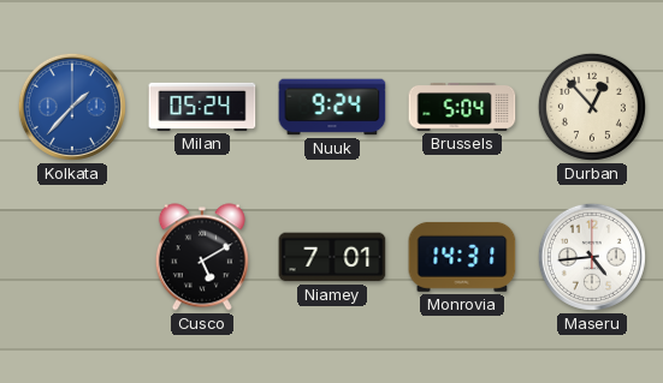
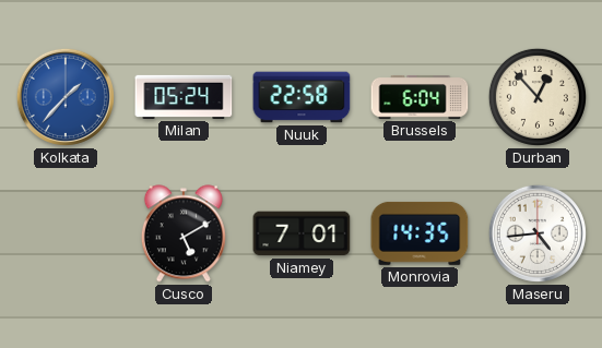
Nuuk: 9:24 -> 22:58
Brussels: 5:04 -> 6:04
Monrovia: 14:31 -> 14:35
